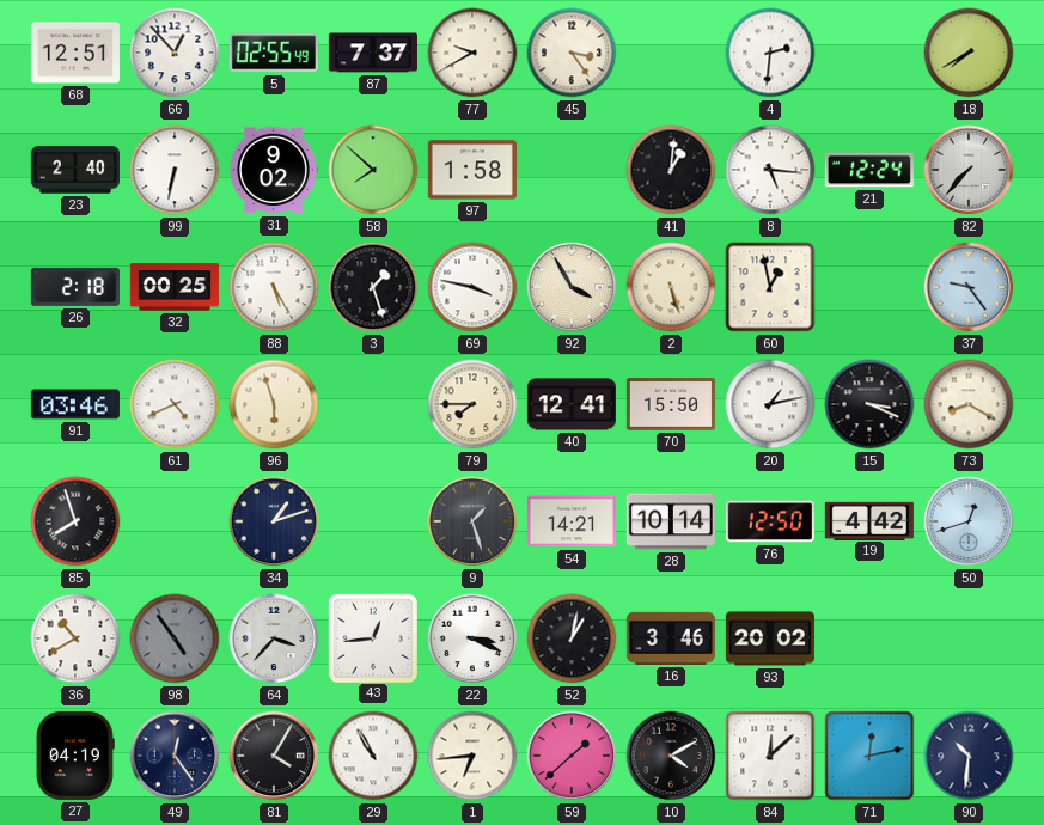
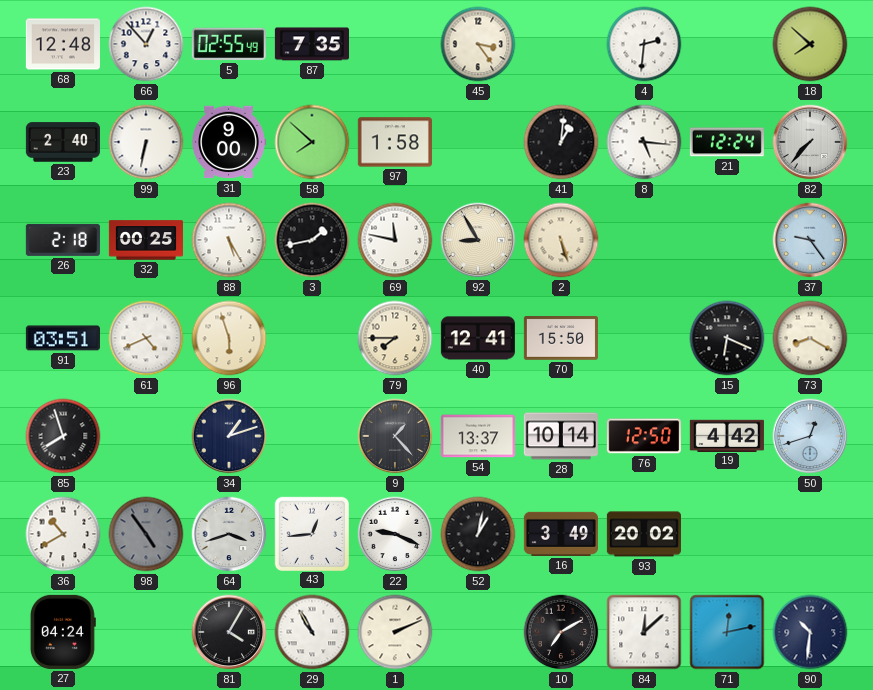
68: 12:51 -> 12:48
87: 7:37 -> 7:35
77: 9:40 -> none
18: 7:40 -> 7:52
31: 9:02 -> 9:00
3: 1:27 -> 1:43
69: 3:47 -> 11:47
92: 3:55 -> 8:55
60: 12:58 -> none
91: 03:46 -> 03:51
20: 1:13 -> none
15: 3:19 -> 6:19
9: 1:27 -> 1:23
54: 14:21 -> 13:37
64: 3:37 -> 3:42
22: 3:19 -> 9:19
16: 3:46 -> 3:49
27: 04:19 -> 04:24
49: 12:24 -> none
1: 6:44 -> 2:11
59: 1:38 -> none
10: 4:10 -> 7:10
